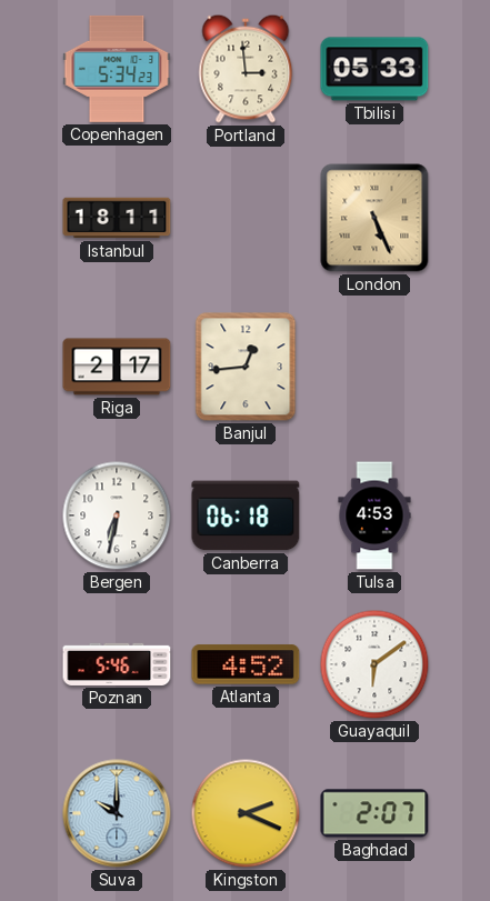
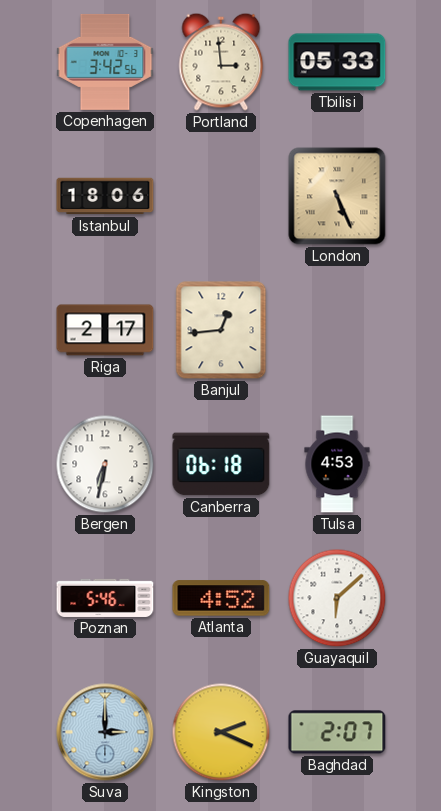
Copenhagen: 5:34 -> 3:42
Istanbul: 18:11 -> 18:06
Guayaquil: 6:09 -> 6:08
Suva: 10:00 -> 3:00
